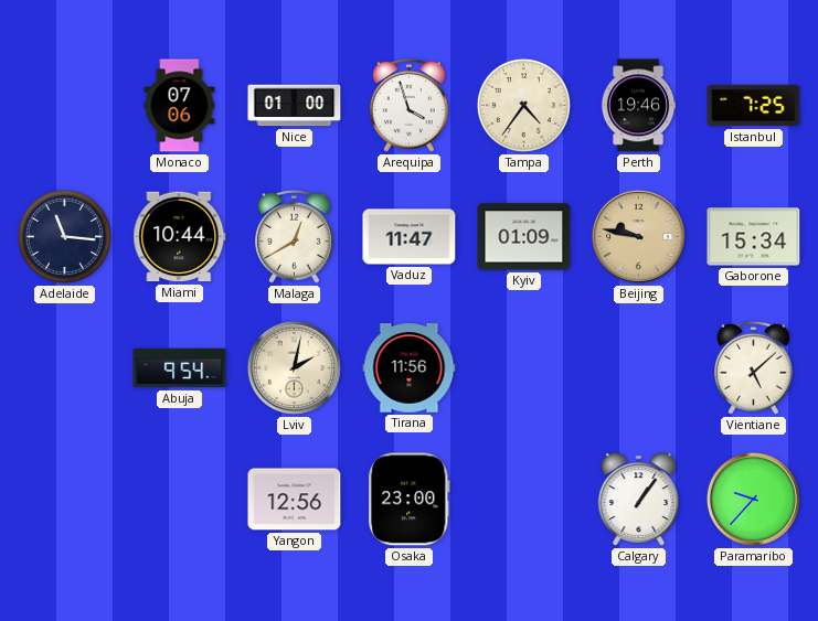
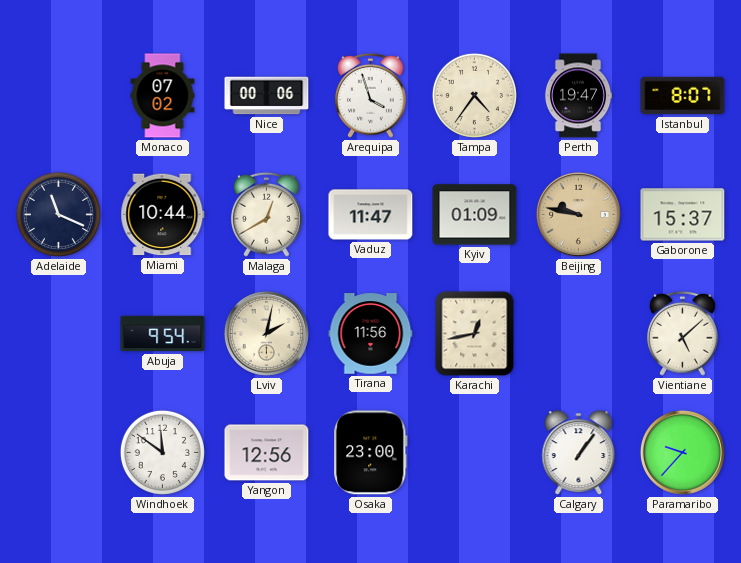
Monaco: 07:06 -> 07:02
Nice: 01:00 -> 00:06
Perth: 19:46 -> 19:47
Istanbul: 7:25 -> 8:07
Adelaide: 11:16 -> 11:19
Gaborone: 15:34 -> 15:37
Karachi: none -> 12:43
Windhoek: none -> 11:51
